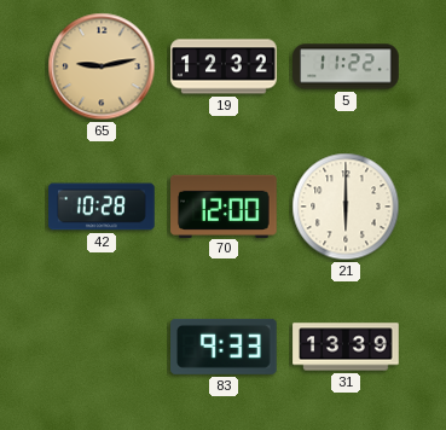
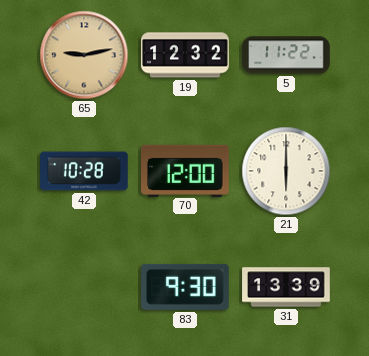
83: 9:33 -> 9:30
